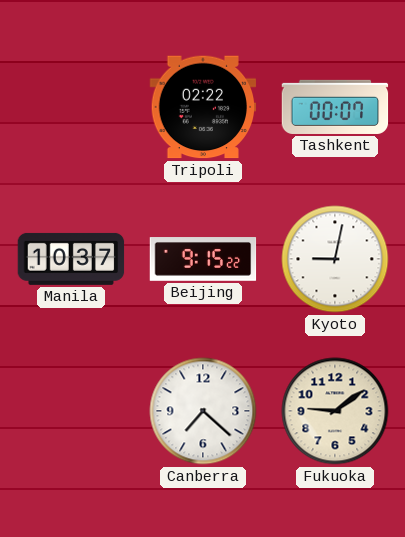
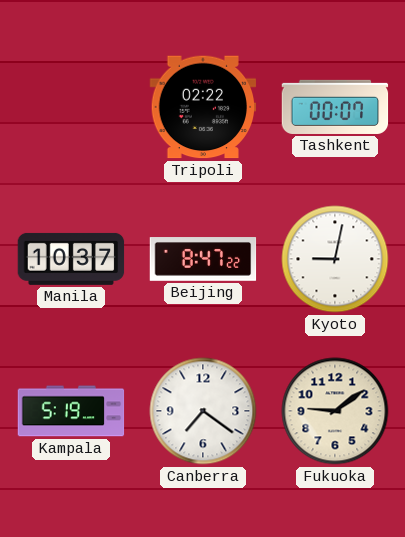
Beijing: 9:15 -> 8:47
Kampala: none -> 5:19
Canberra: 7:22 -> 7:21
